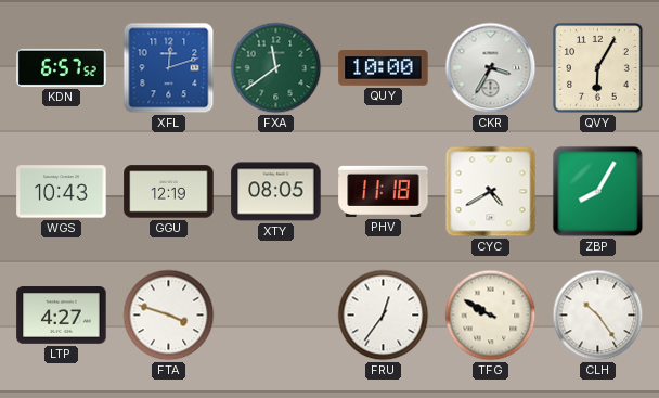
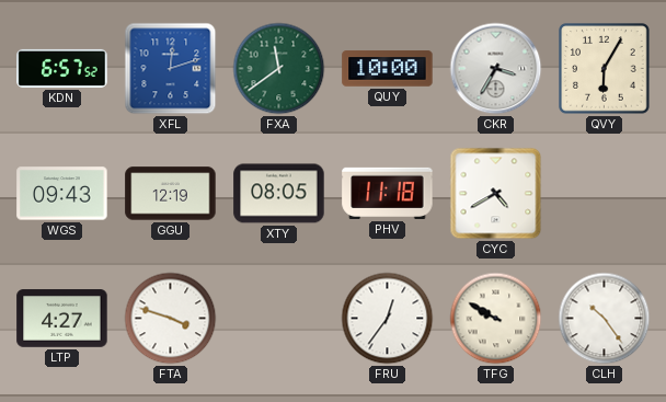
WGS: 10:43 -> 09:43
ZBP: 8:05 -> none
